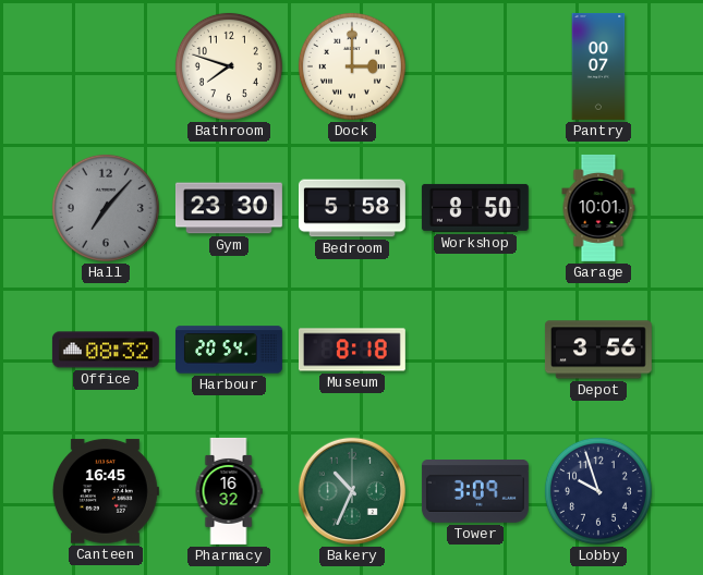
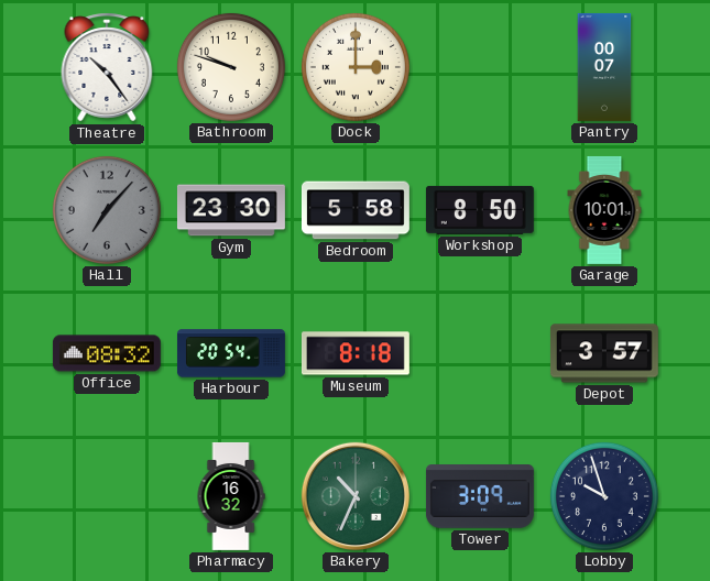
Theatre: none -> 10:24
Bathroom: 7:48 -> 9:48
Depot: 3:56 -> 3:57
Canteen: 16:45 -> none
